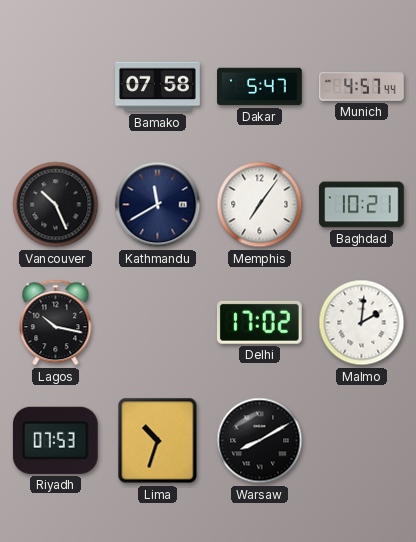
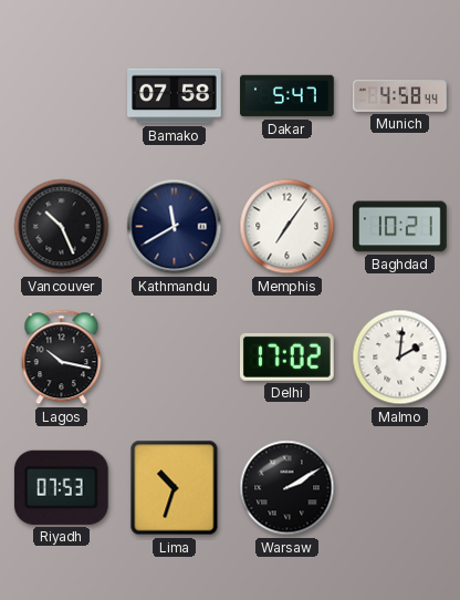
Munich: 4:57 -> 4:58
Warsaw: 8:10 -> 2:10
